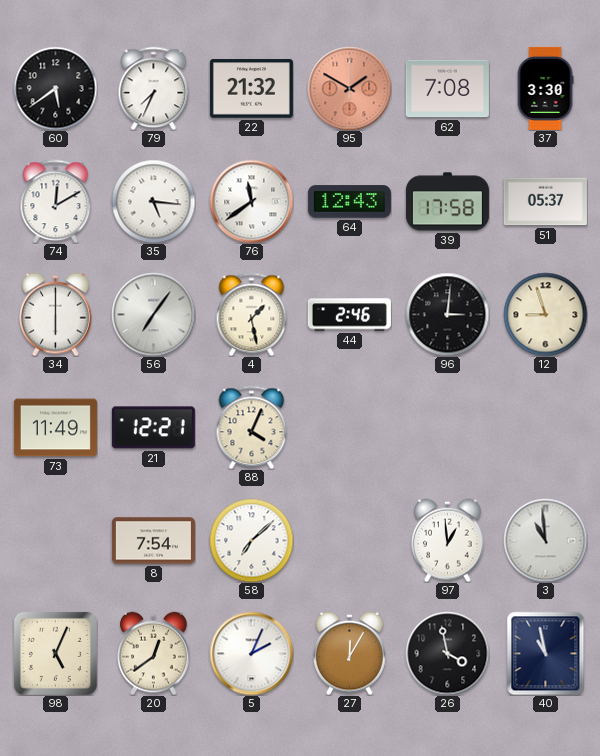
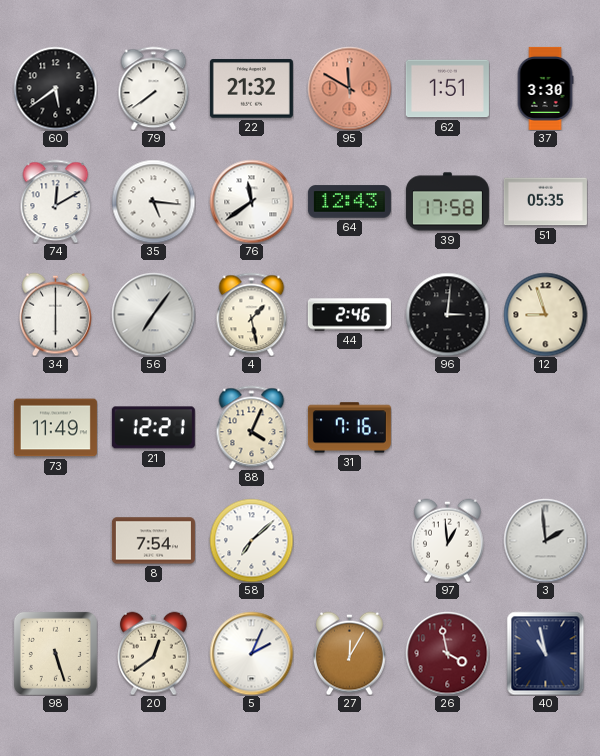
79: 7:34 -> 7:39
95: 1:50 -> 11:50
62: 7:08 -> 1:51
51: 05:37 -> 05:35
31: none -> 7:16
3: 10:59 -> 1:59
98: 5:04 -> 5:27
26 dial: black -> burgundy
